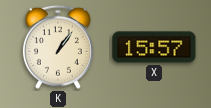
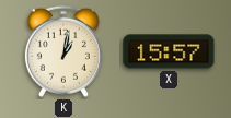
K: 1:06 -> 1:02
